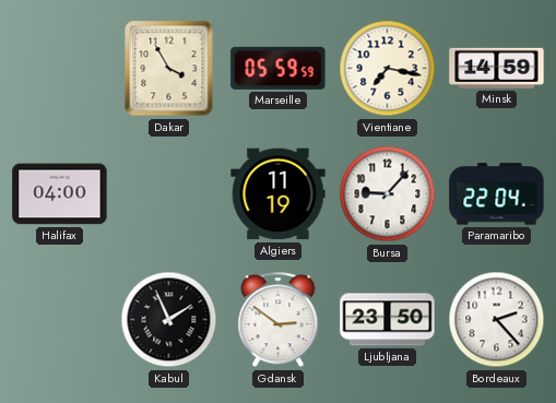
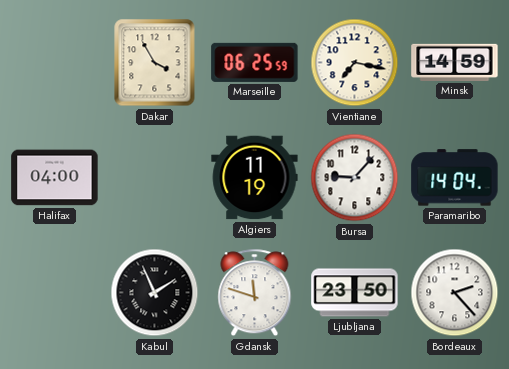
Marseille: 05:59 -> 06:25
Paramaribo: 22:04 -> 14:04
Gdansk: 2:51 -> 11:48
